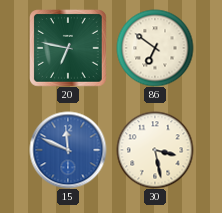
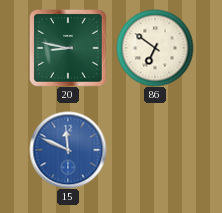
20: 6:47 -> 8:47
30: 3:28 -> none
